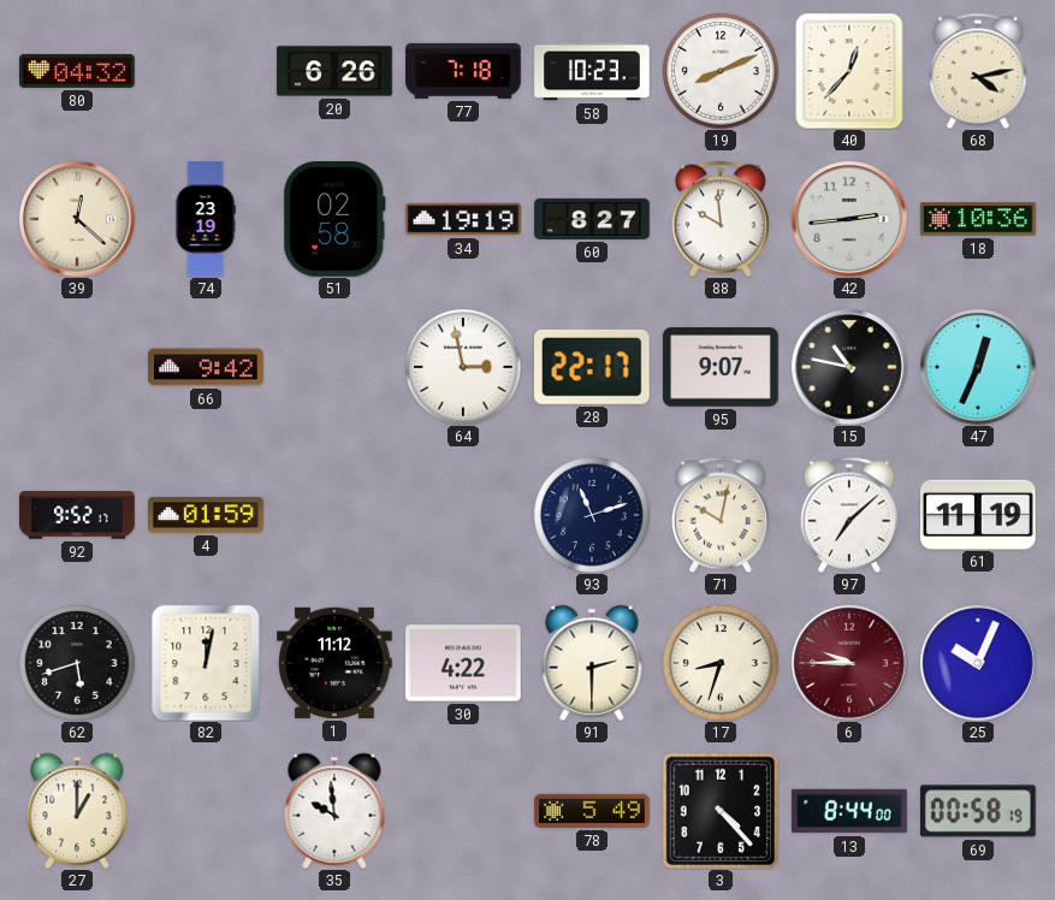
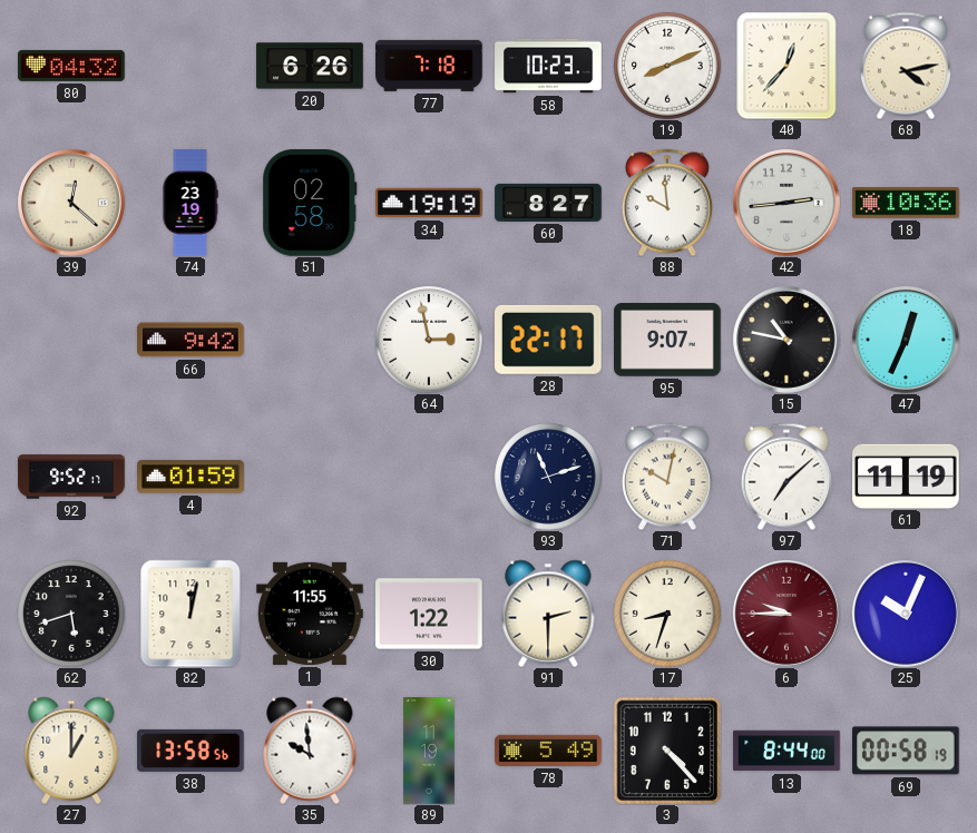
1: 11:12 -> 11:55
30: 4:22 -> 1:22
38: none -> 13:58
89: none -> 11:19
